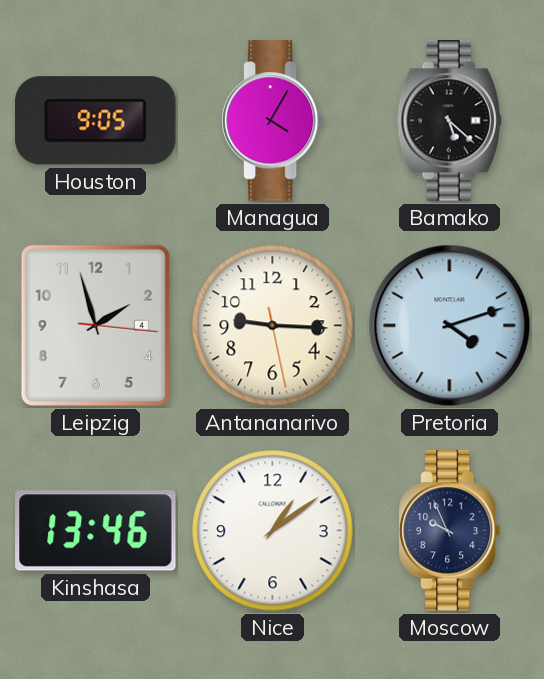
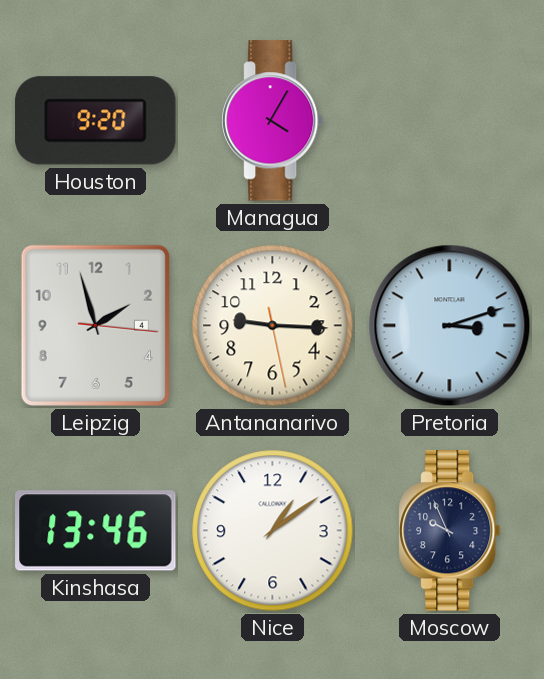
Houston: 9:05 -> 9:20
Bamako: 5:22 -> none
Pretoria: 4:12 -> 3:12
